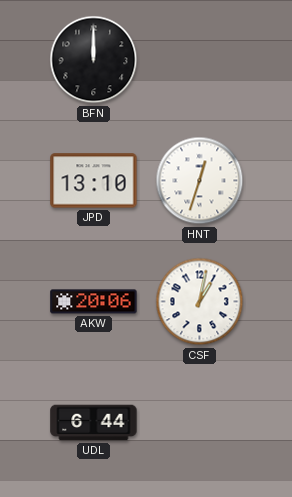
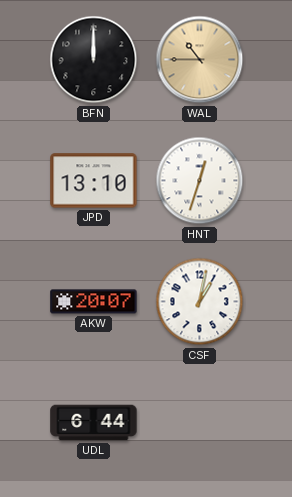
WAL: none -> 10:45
AKW: 20:06 -> 20:07
